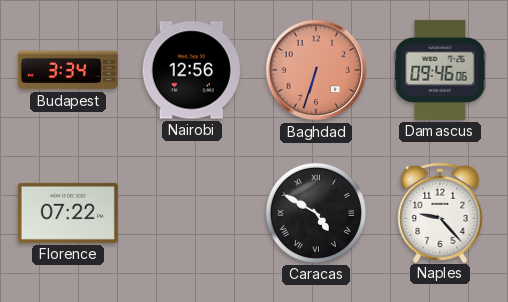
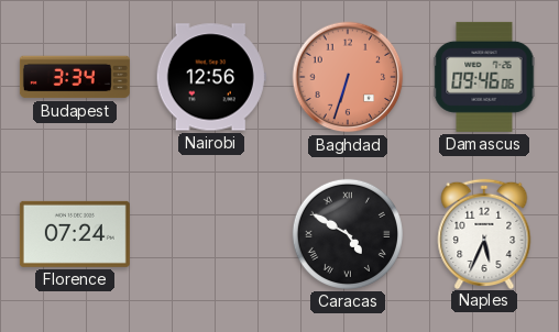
Florence: 07:22 -> 07:24
Naples: 9:23 -> 5:34
